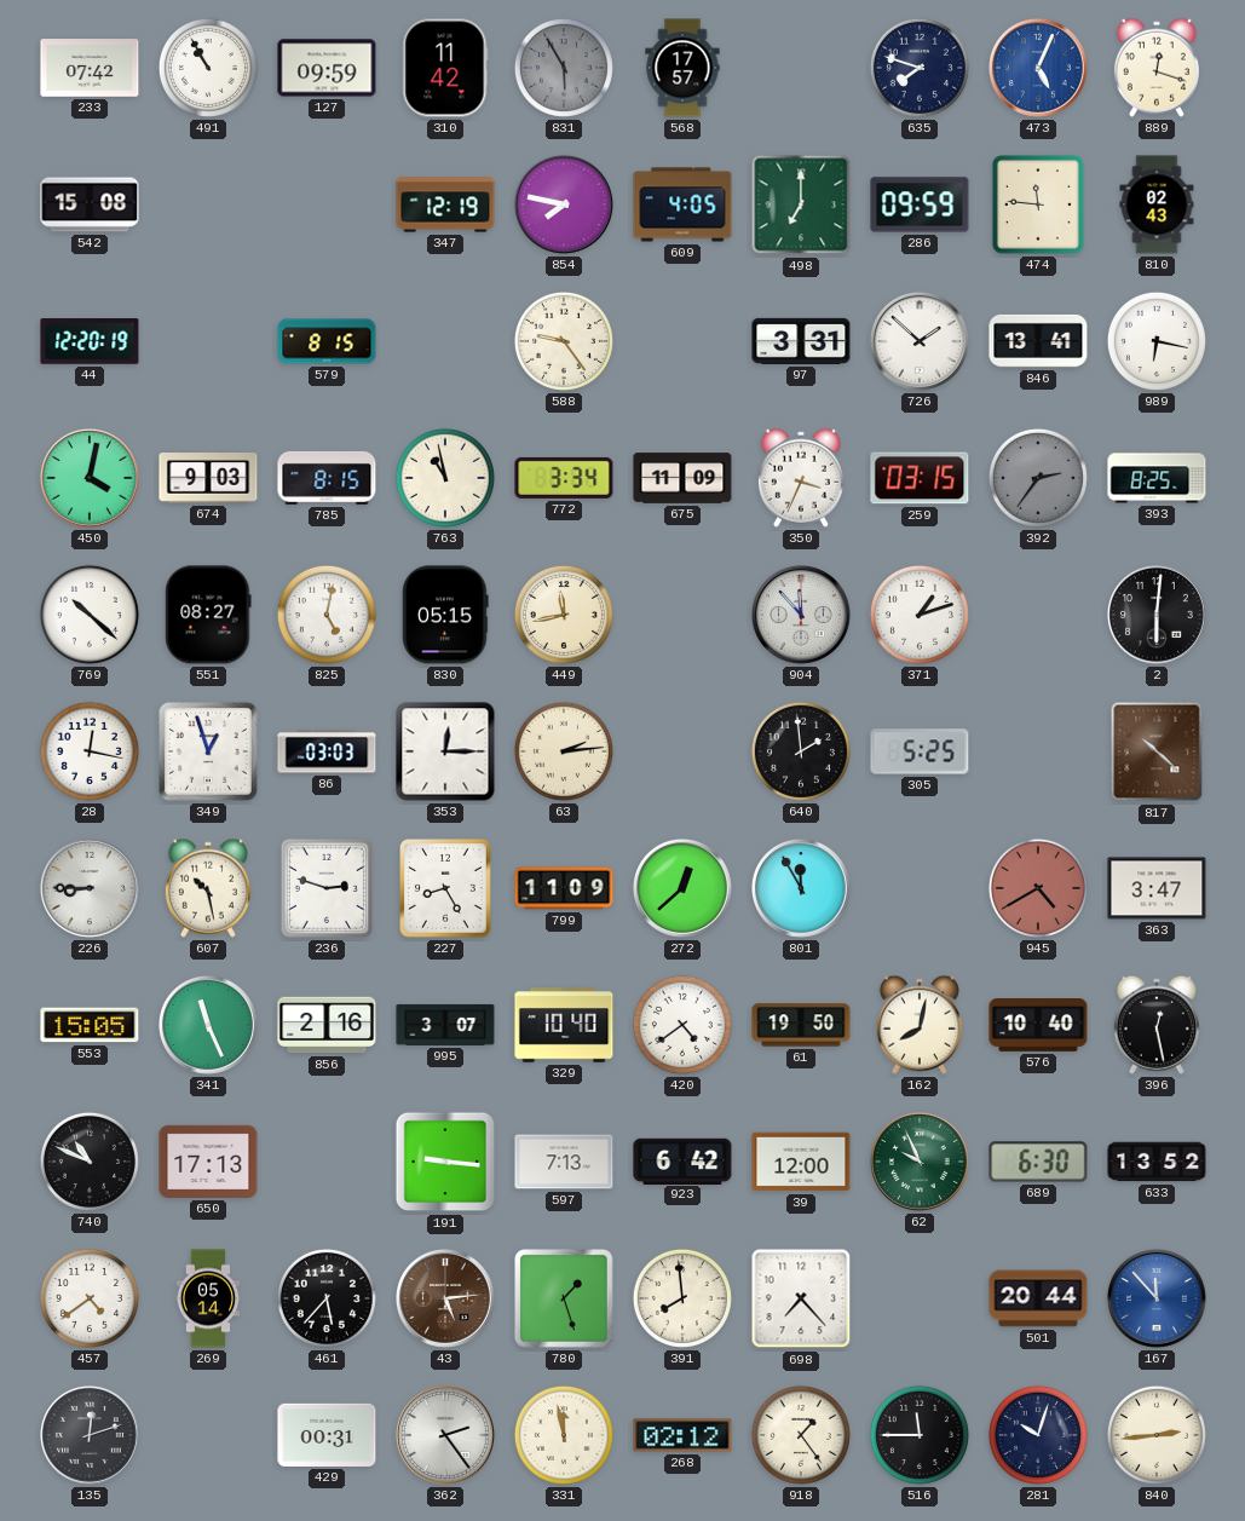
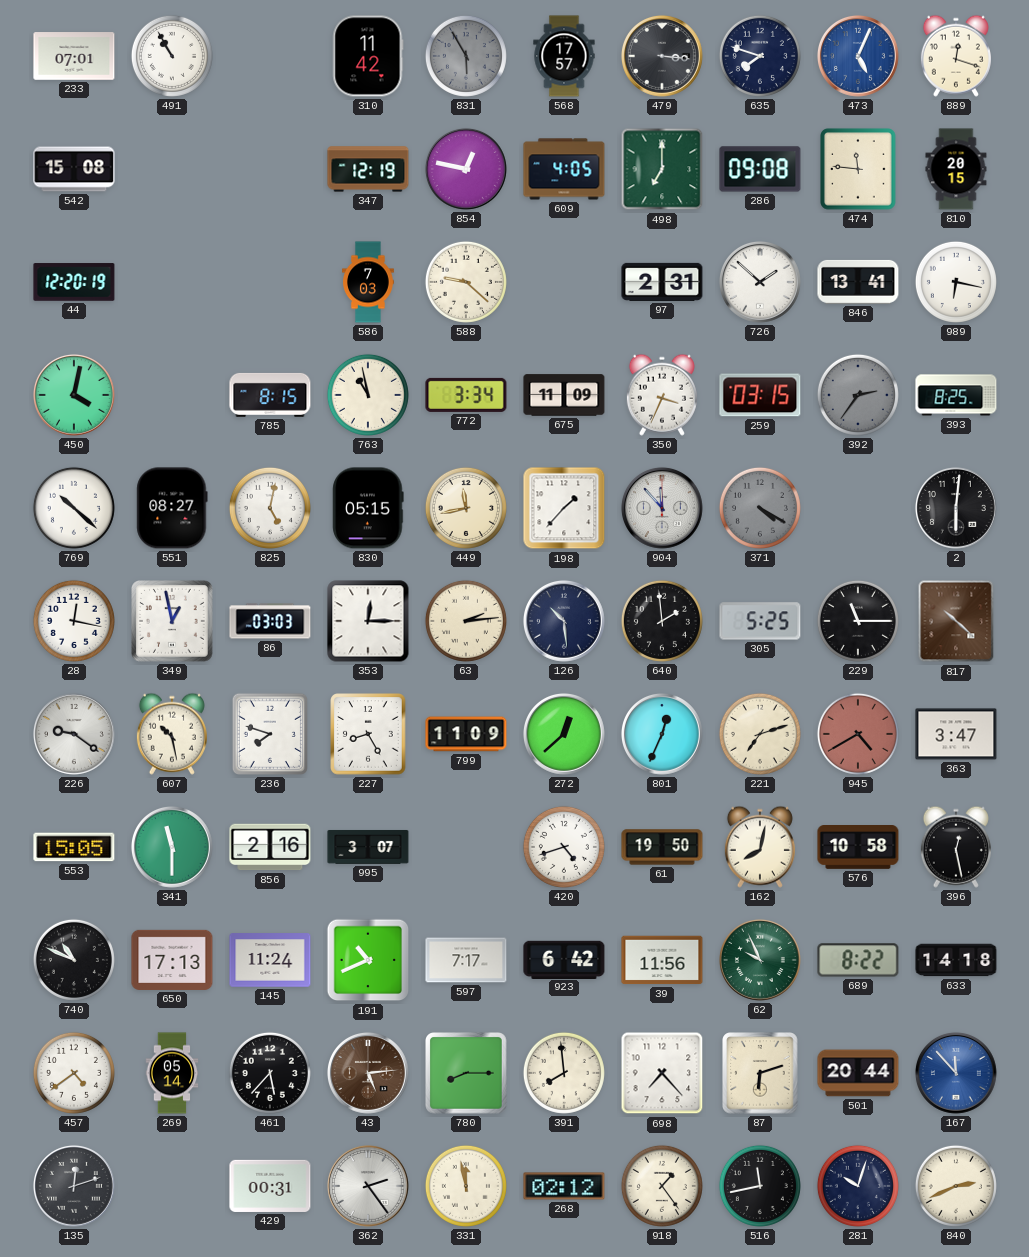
233: 07:42 -> 07:01
127: 09:59 -> none
479: none -> 3:16
854: 7:47 -> 12:47
286: 09:59 -> 09:08
810: 02:43 -> 20:15
579: 8:15 -> none
586: none -> 7:03
588: 9:24 -> 9:22
97: 3:31 -> 2:31
674: 9:03 -> none
198: none -> 1:37
371: 1:12 -> 4:20
371 dial: white -> grey
349: 12:57 -> 12:58
126: none -> 10:29
229: none -> 11:15
226: 8:45 -> 9:21
236: 2:48 -> 7:48
801: 11:55 -> 12:34
221: none -> 7:12
341: 11:26 -> 11:30
329: 10:40 -> none
420: 4:39 -> 4:42
576: 10:40 -> 10:58
145: none -> 11:24
191: 9:16 -> 10:41
597: 7:13 -> 7:17
39: 12:00 -> 11:56
689: 6:30 -> 8:22
633: 13:52 -> 14:18
780: 1:27 -> 8:15
87: none -> 6:12
516: 11:45 -> 11:43
840: 2:44 -> 2:41
